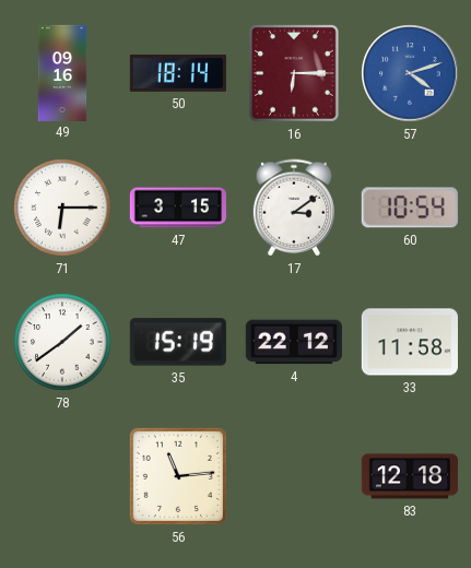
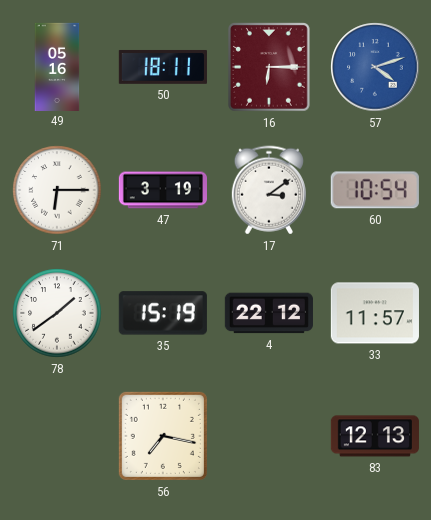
49: 09:16 -> 05:16
50: 18:14 -> 18:11
47: 3:15 -> 3:19
33: 11:58 -> 11:57
56: 11:14 -> 7:17
83: 12:18 -> 12:13
